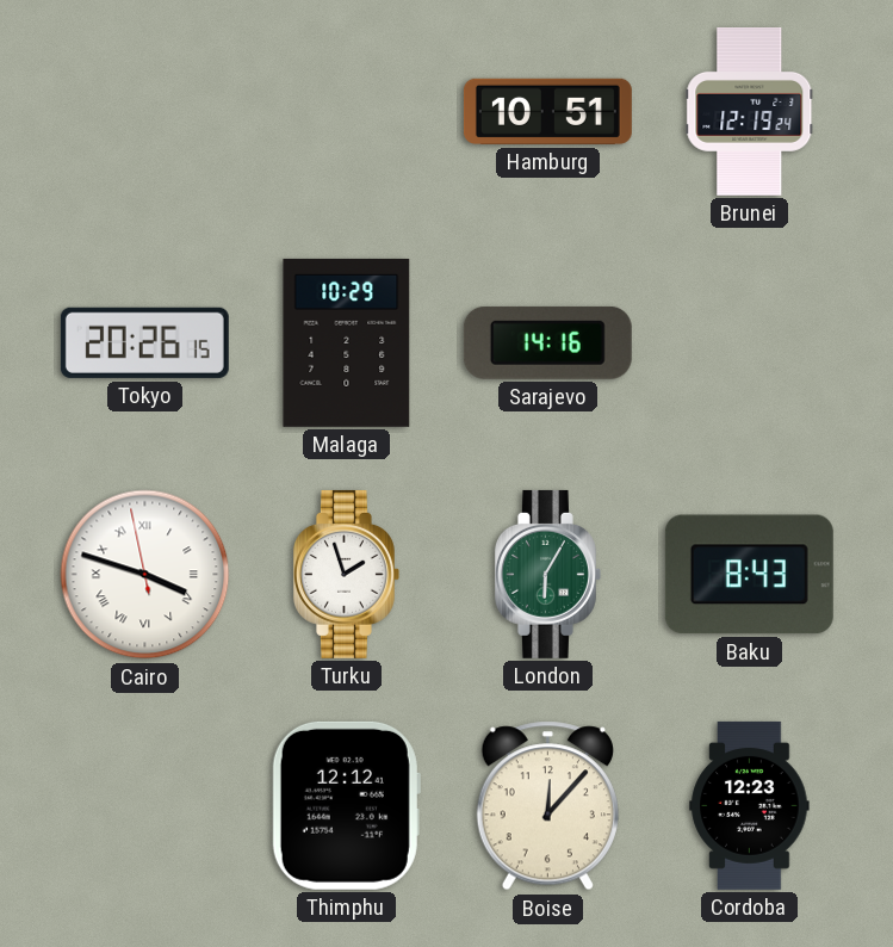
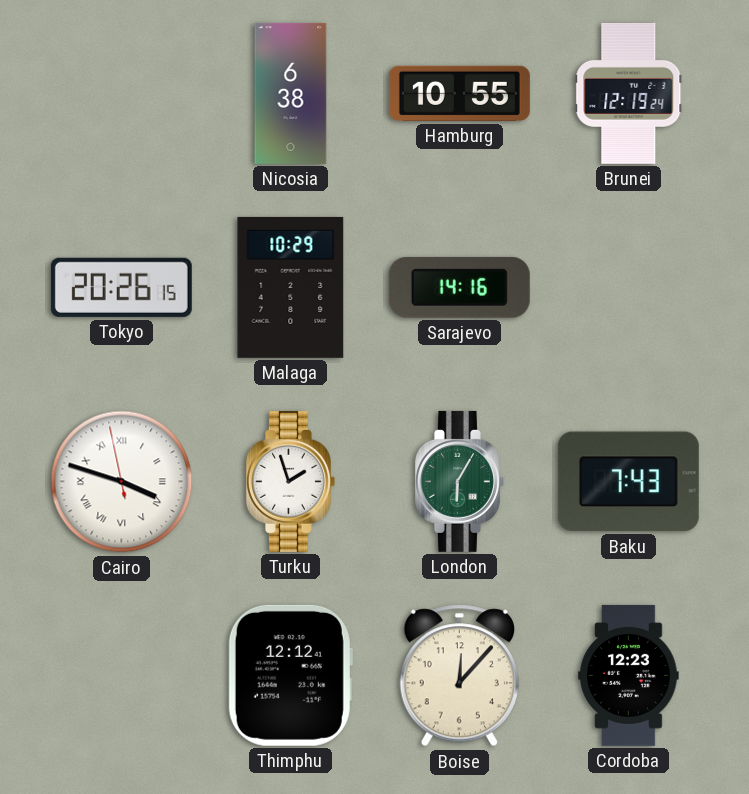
Nicosia: none -> 6:38
Hamburg: 10:51 -> 10:55
Baku: 8:43 -> 7:43
